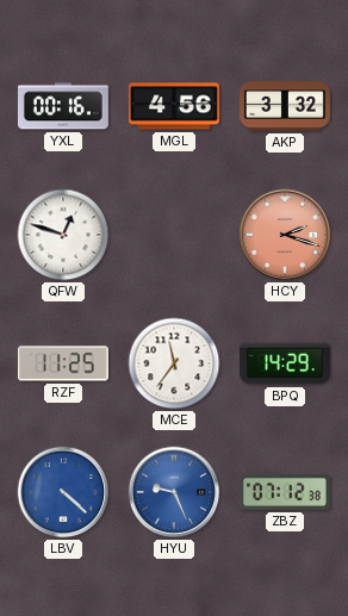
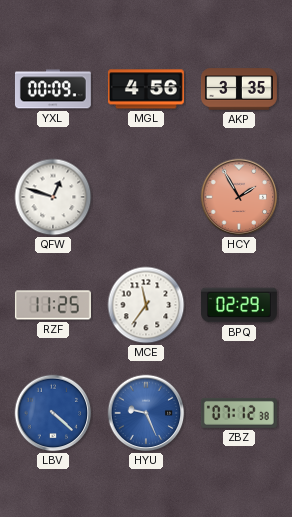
YXL: 00:16 -> 00:09
AKP: 3:32 -> 3:35
HCY: 2:18 -> 1:55
BPQ: 14:29 -> 02:29
